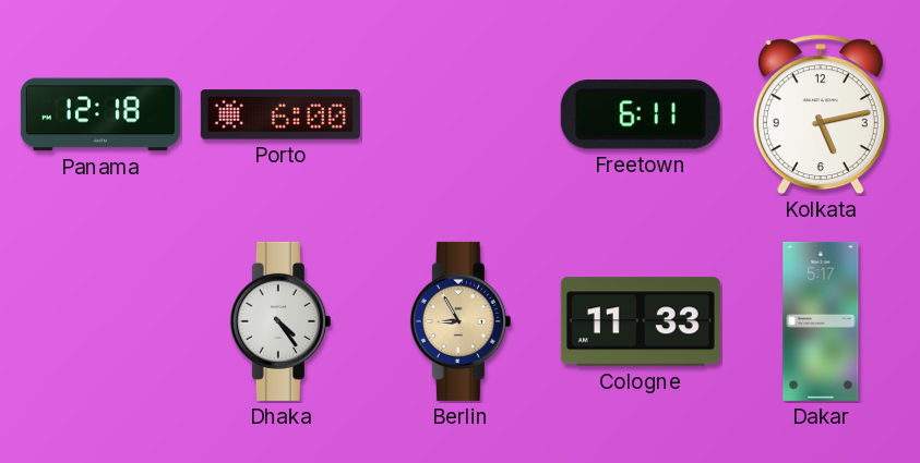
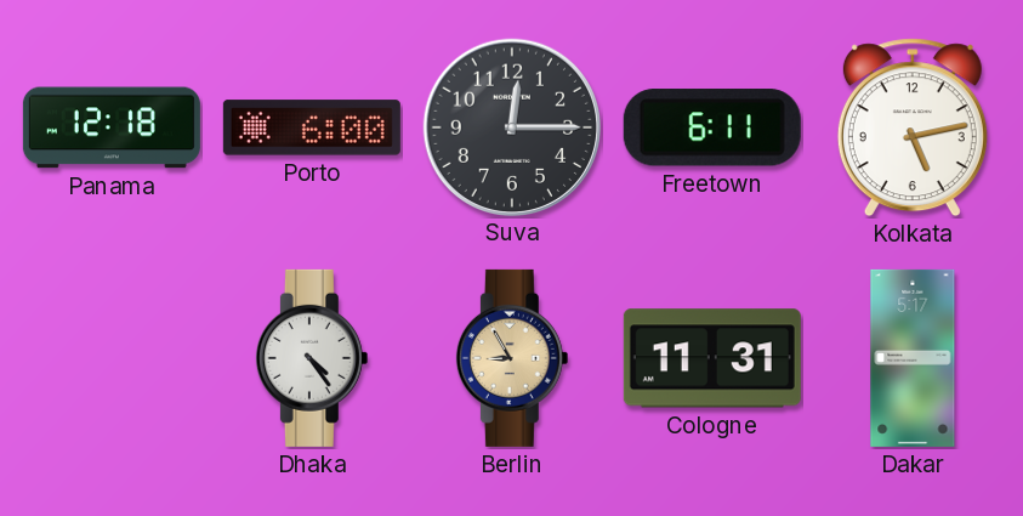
Suva: none -> 12:15
Cologne: 11:33 -> 11:31
